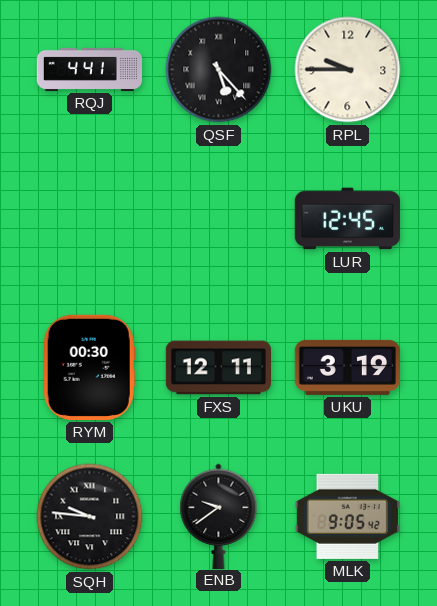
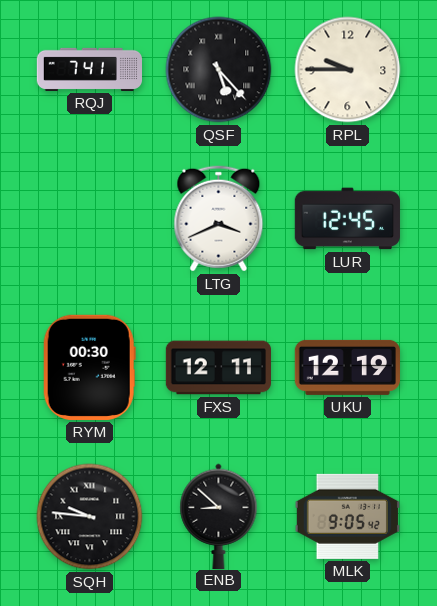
RQJ: 4:41 -> 7:41
LTG: none -> 3:41
UKU: 3:19 -> 12:19
ENB: 9:39 -> 8:52
